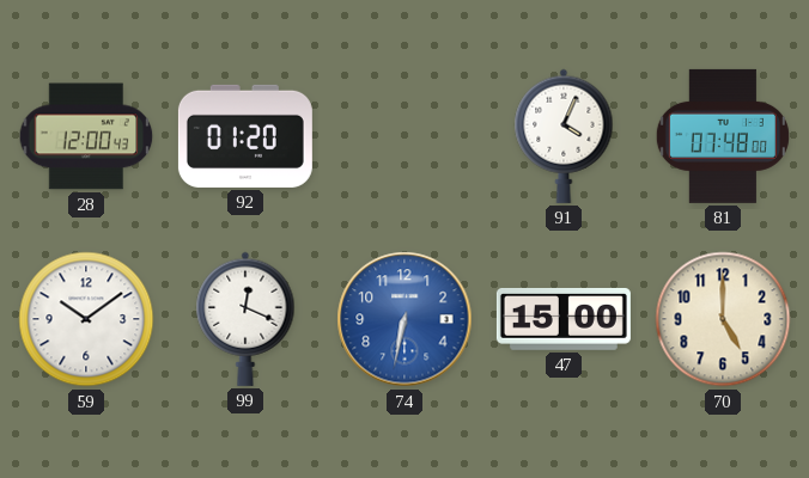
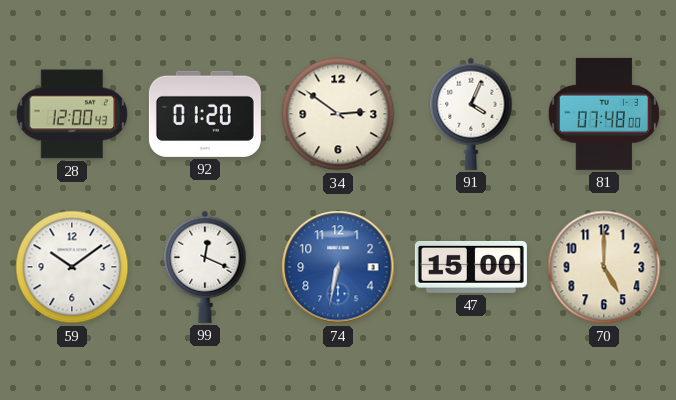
34: none -> 2:51
